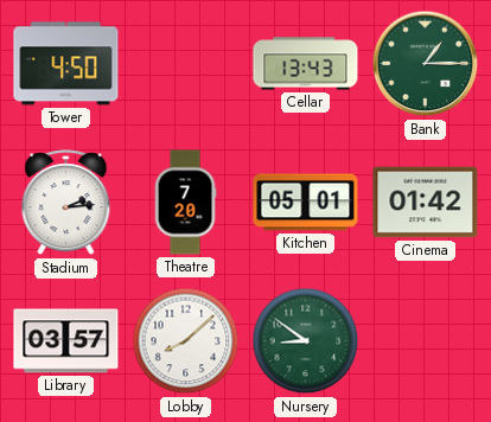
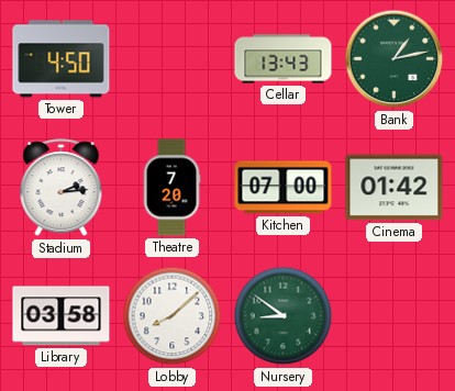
Bank: 1:15 -> 1:13
Kitchen: 05:01 -> 07:00
Library: 03:57 -> 03:58
